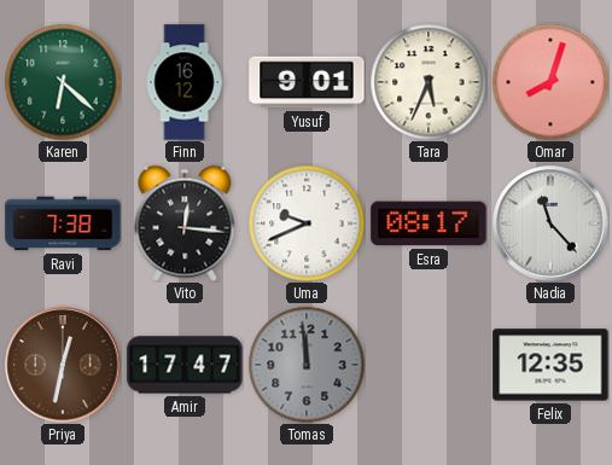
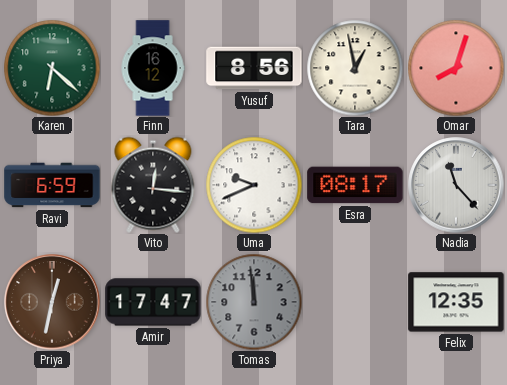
Yusuf: 9:01 -> 8:56
Tara: 5:34 -> 12:58
Ravi: 7:38 -> 6:59
